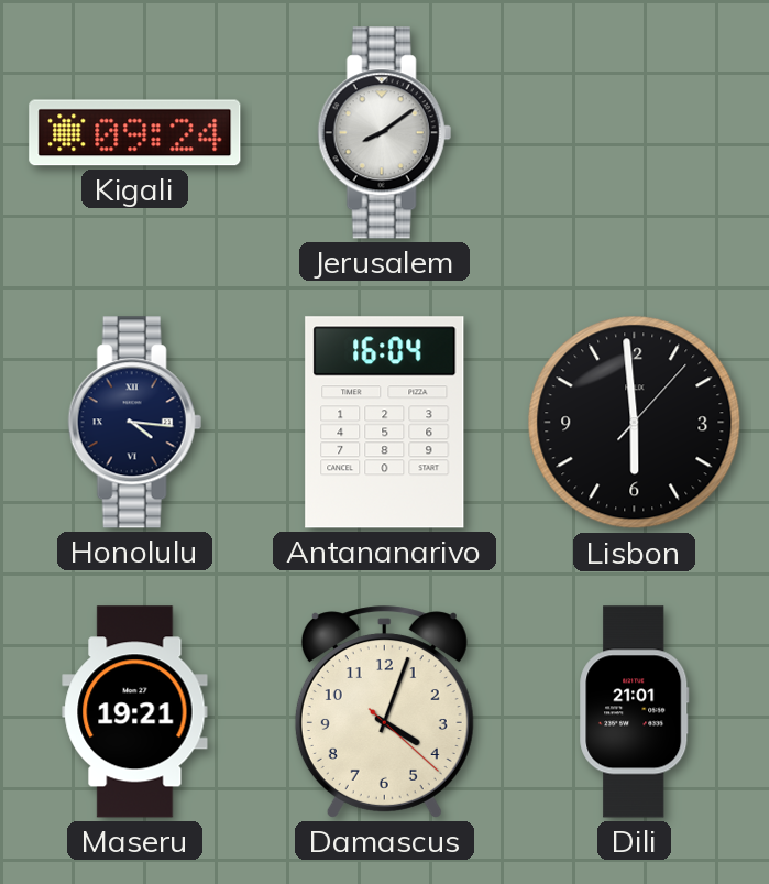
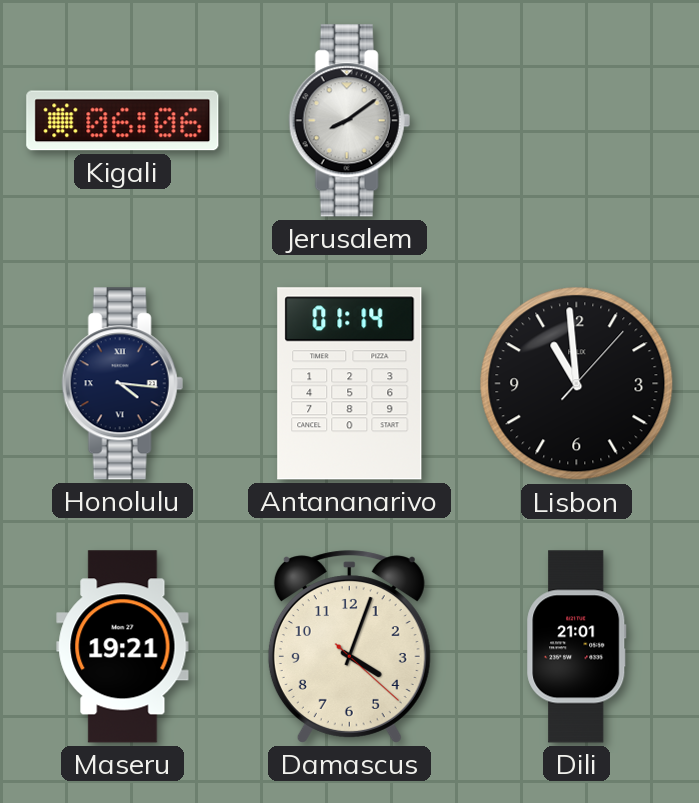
Kigali: 09:24 -> 06:06
Antananarivo: 16:04 -> 01:14
Lisbon: 5:59 -> 10:59
